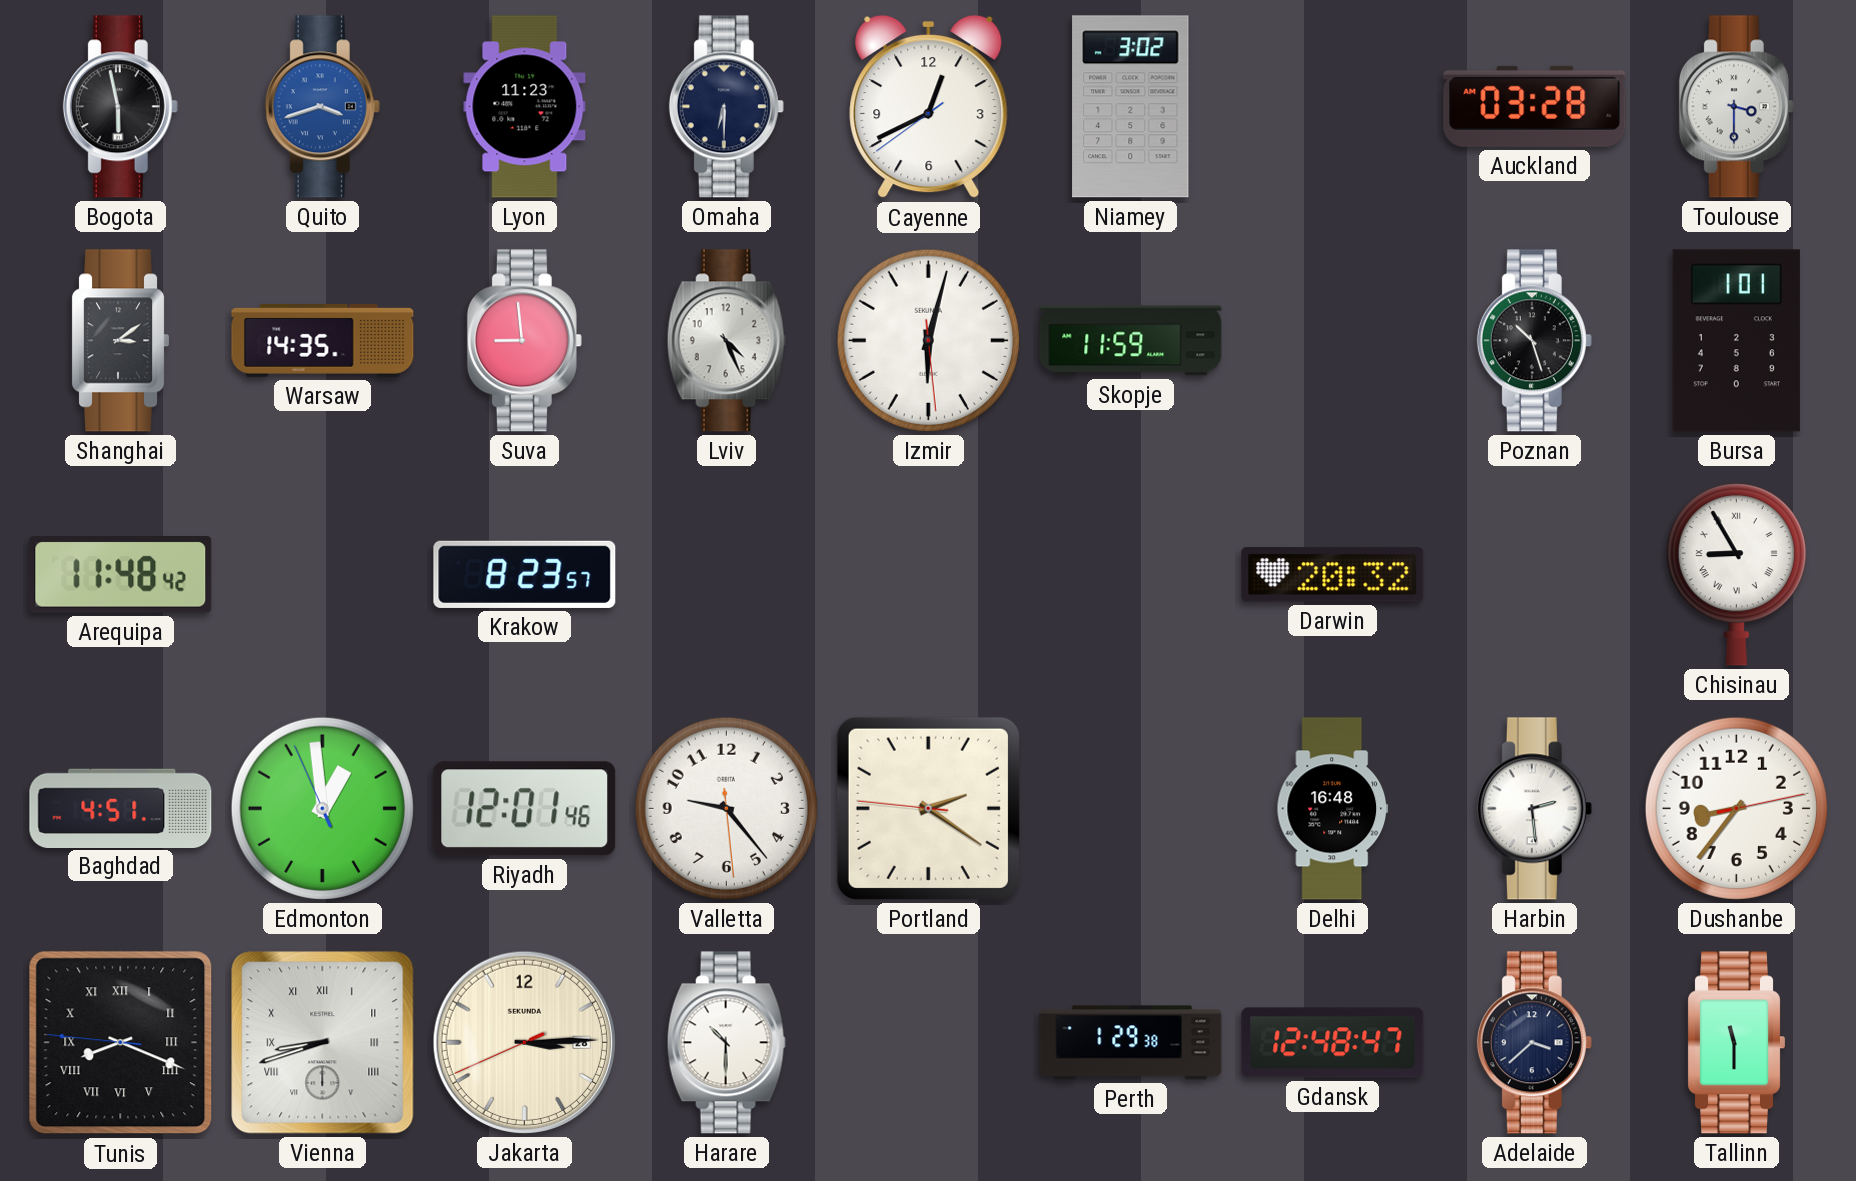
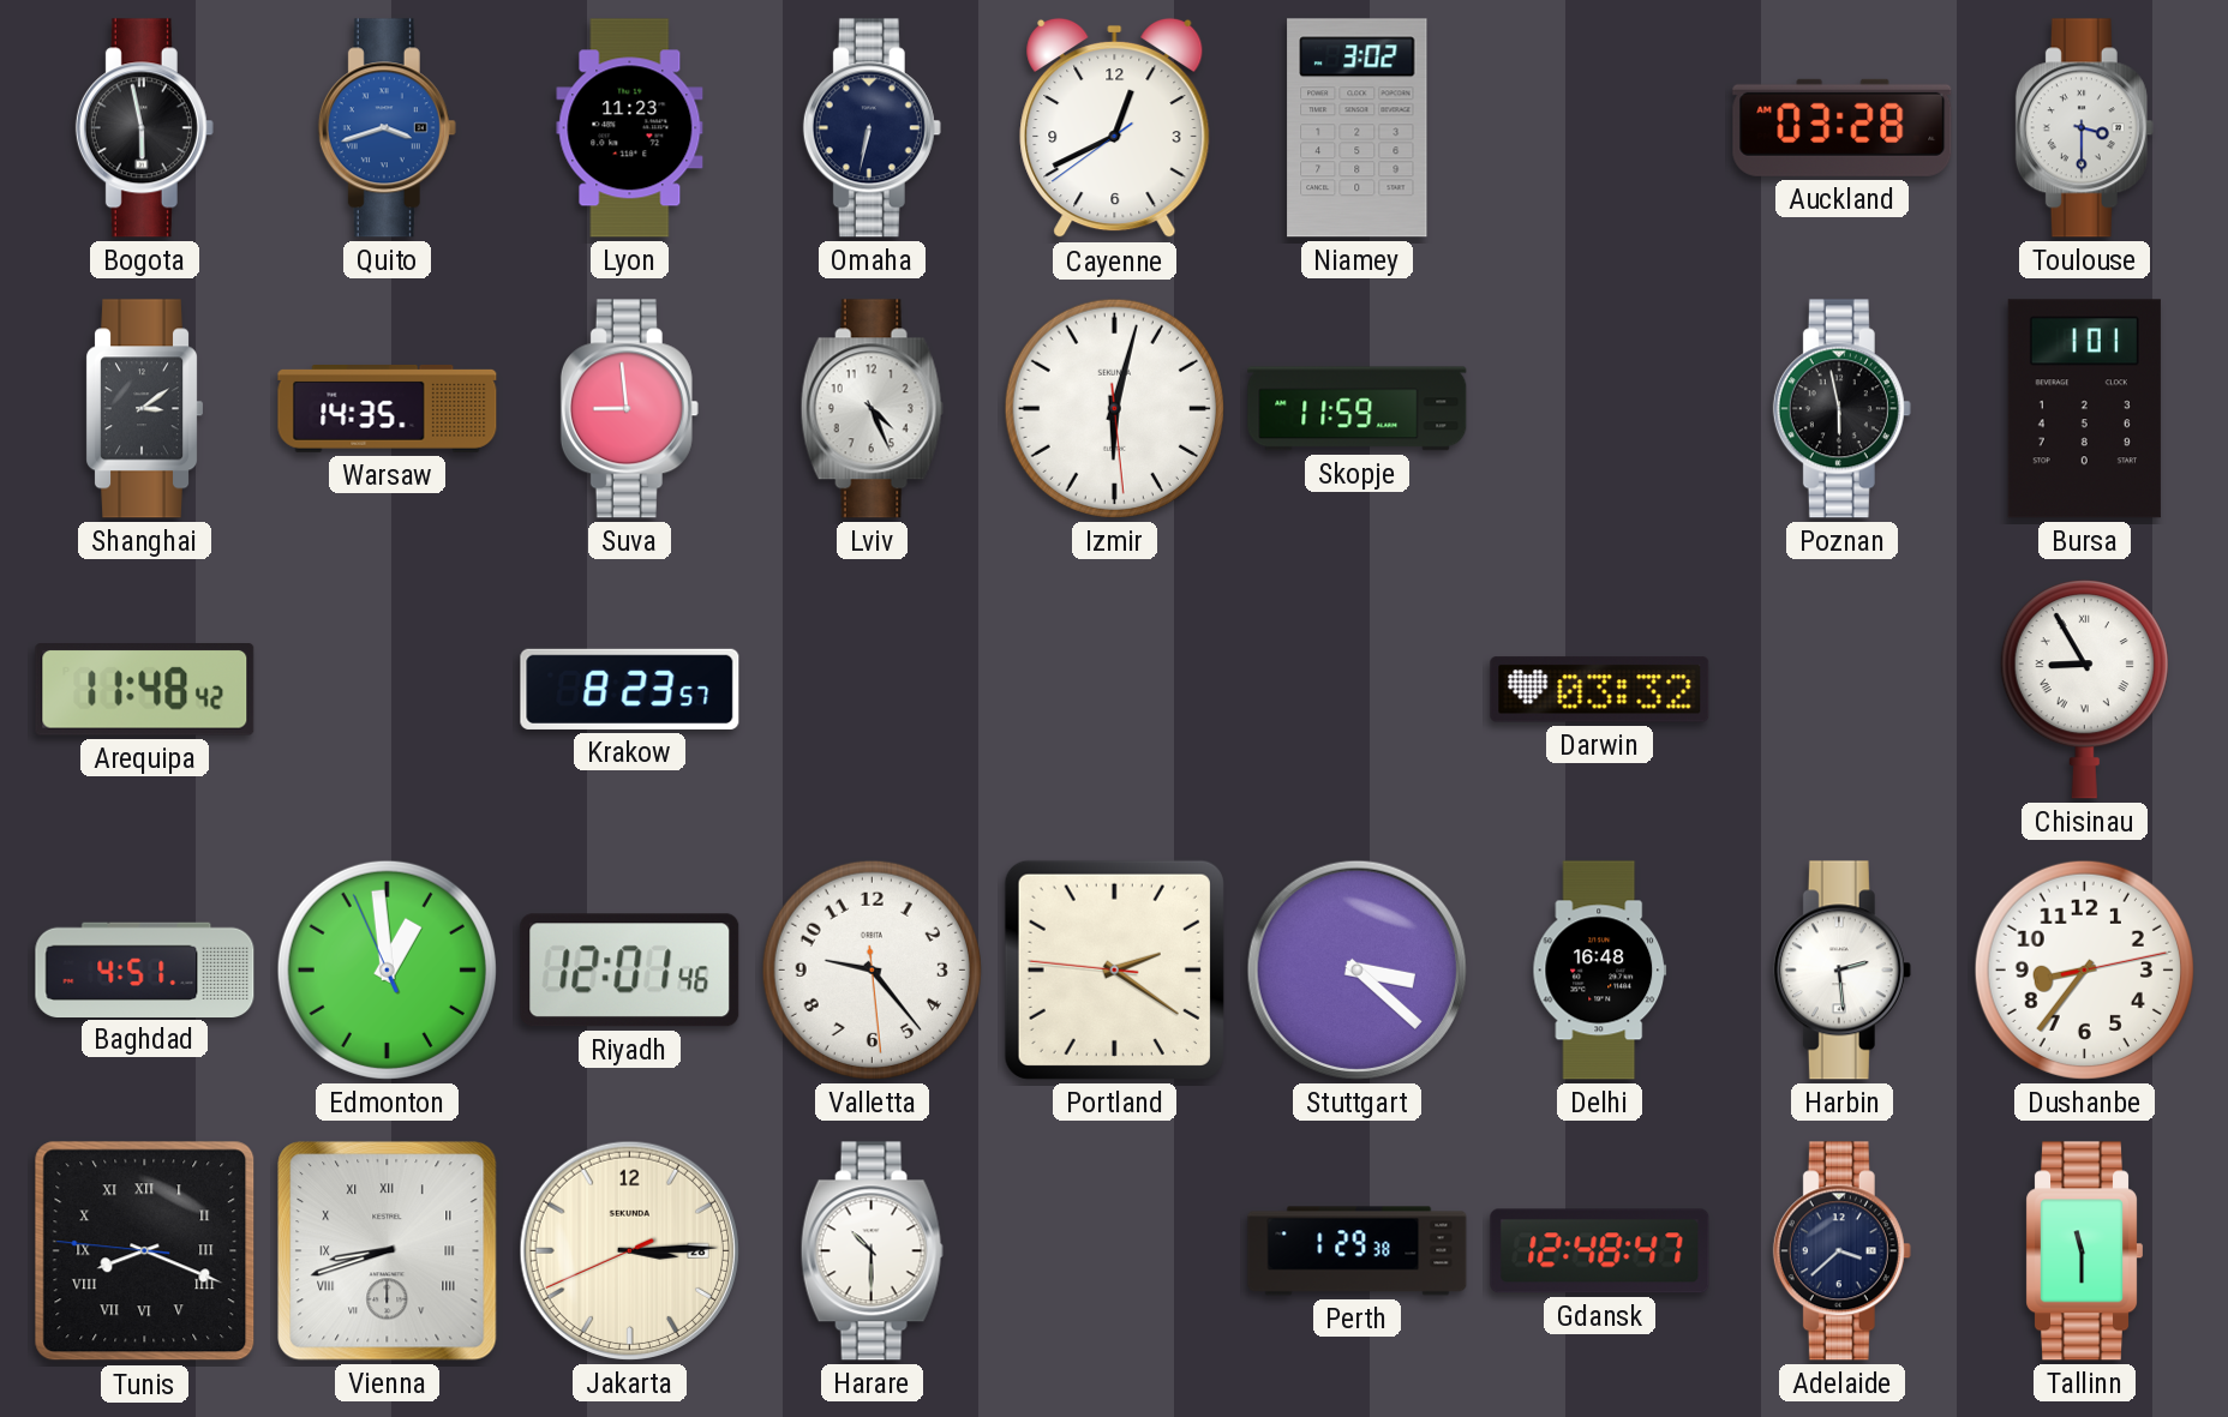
Omaha: 6:30 -> 6:32
Poznan: 10:27 -> 5:58
Darwin: 20:32 -> 03:32
Stuttgart: none -> 3:22
